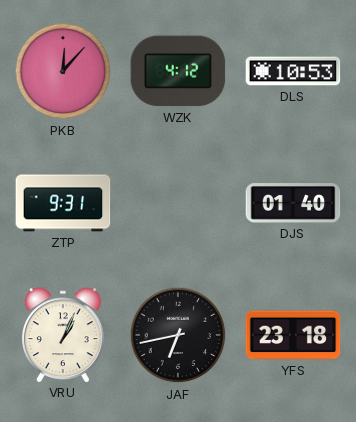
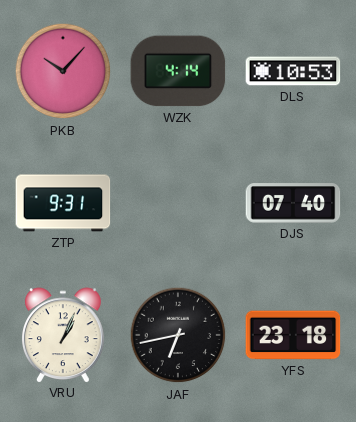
PKB: 12:07 -> 10:07
WZK: 4:12 -> 4:14
DJS: 01:40 -> 07:40
